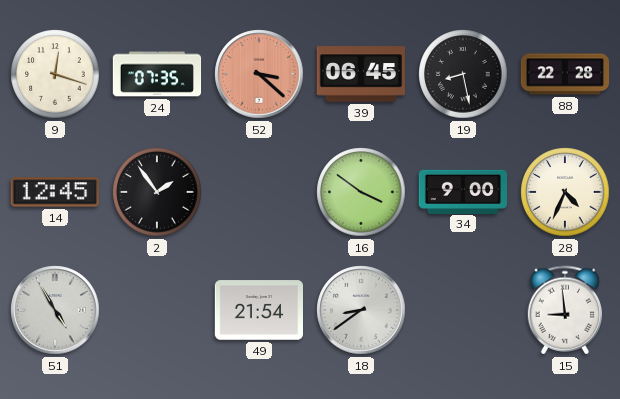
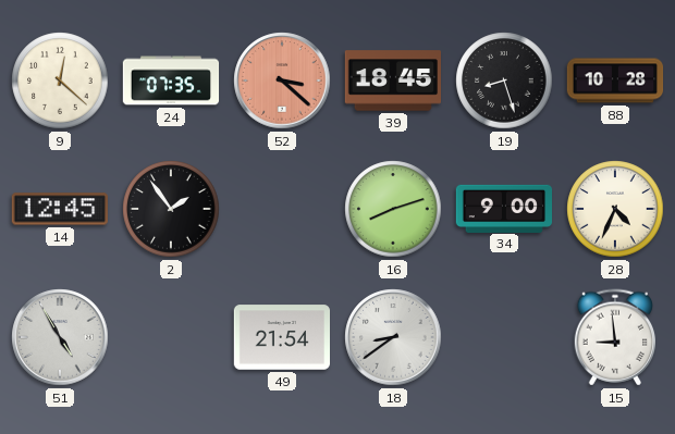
9: 12:18 -> 12:22
39: 06:45 -> 18:45
19: 8:28 -> 8:27
88: 22:28 -> 10:28
16: 3:51 -> 8:12
